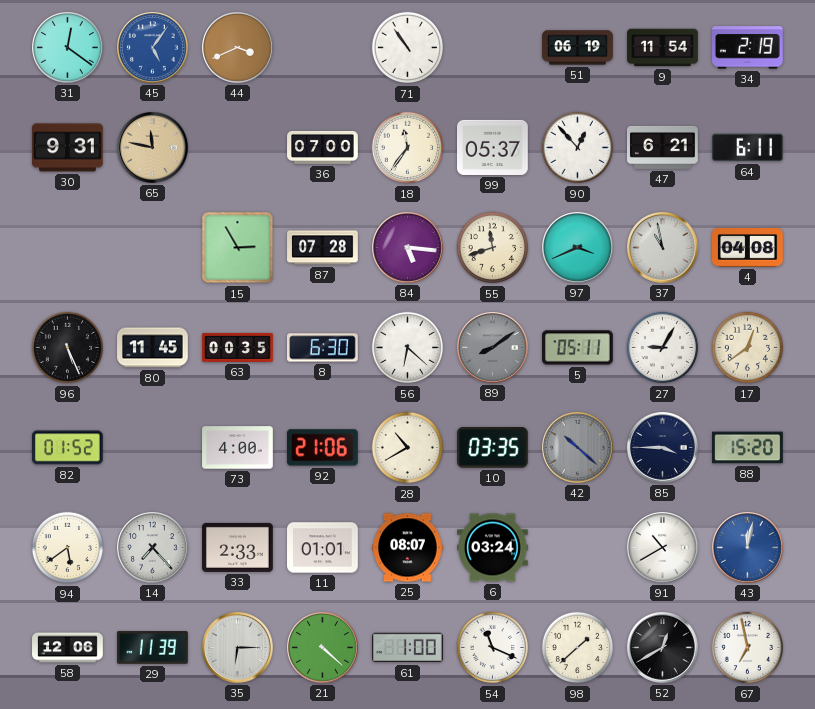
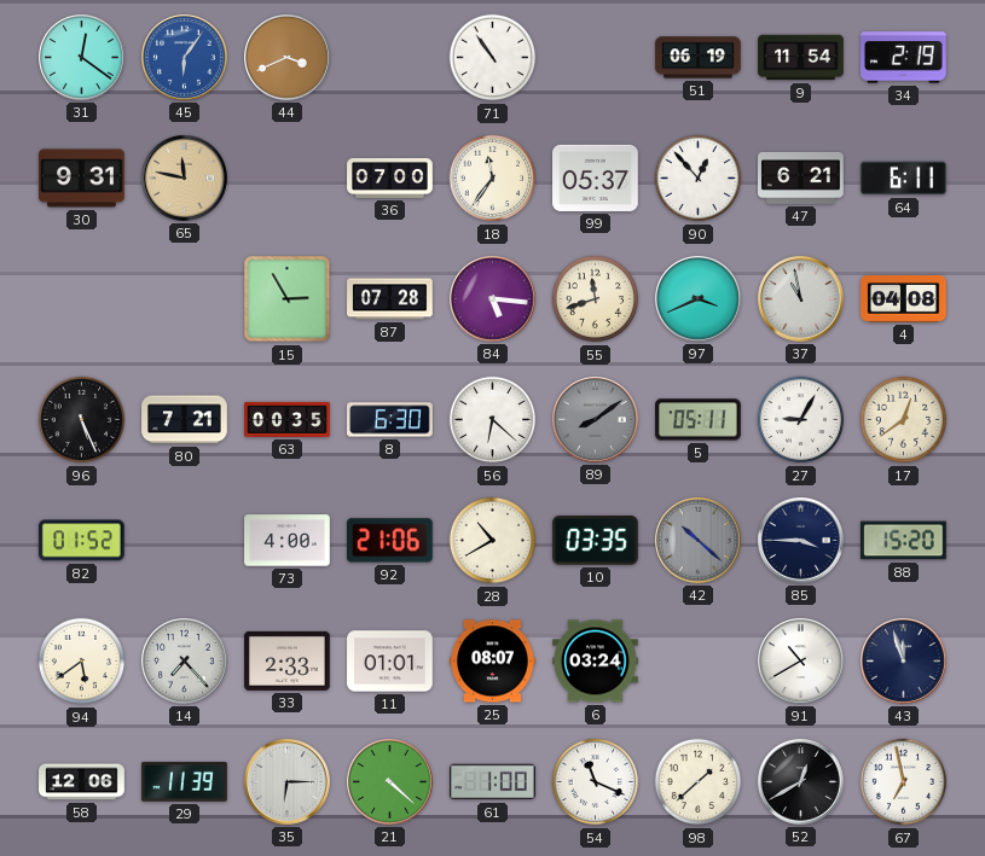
45: 5:06 -> 6:06
80: 11:45 -> 7:21
43: 12:02 -> 11:57
43 dial: blue -> navy
